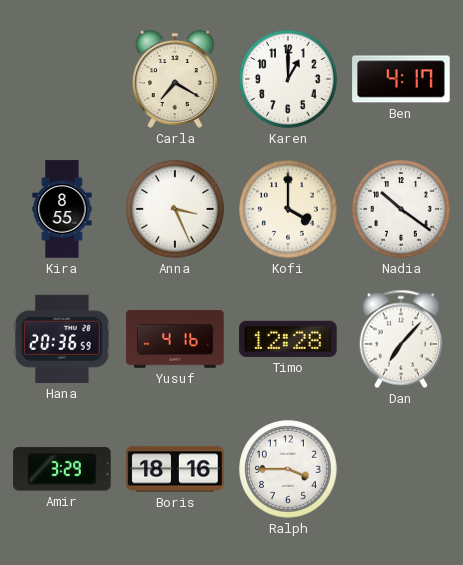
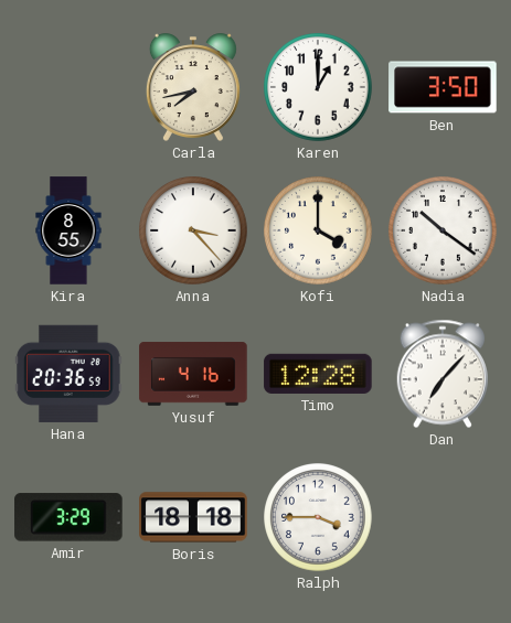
Carla: 7:20 -> 7:43
Ben: 4:17 -> 3:50
Anna: 3:26 -> 3:23
Boris: 18:16 -> 18:18
